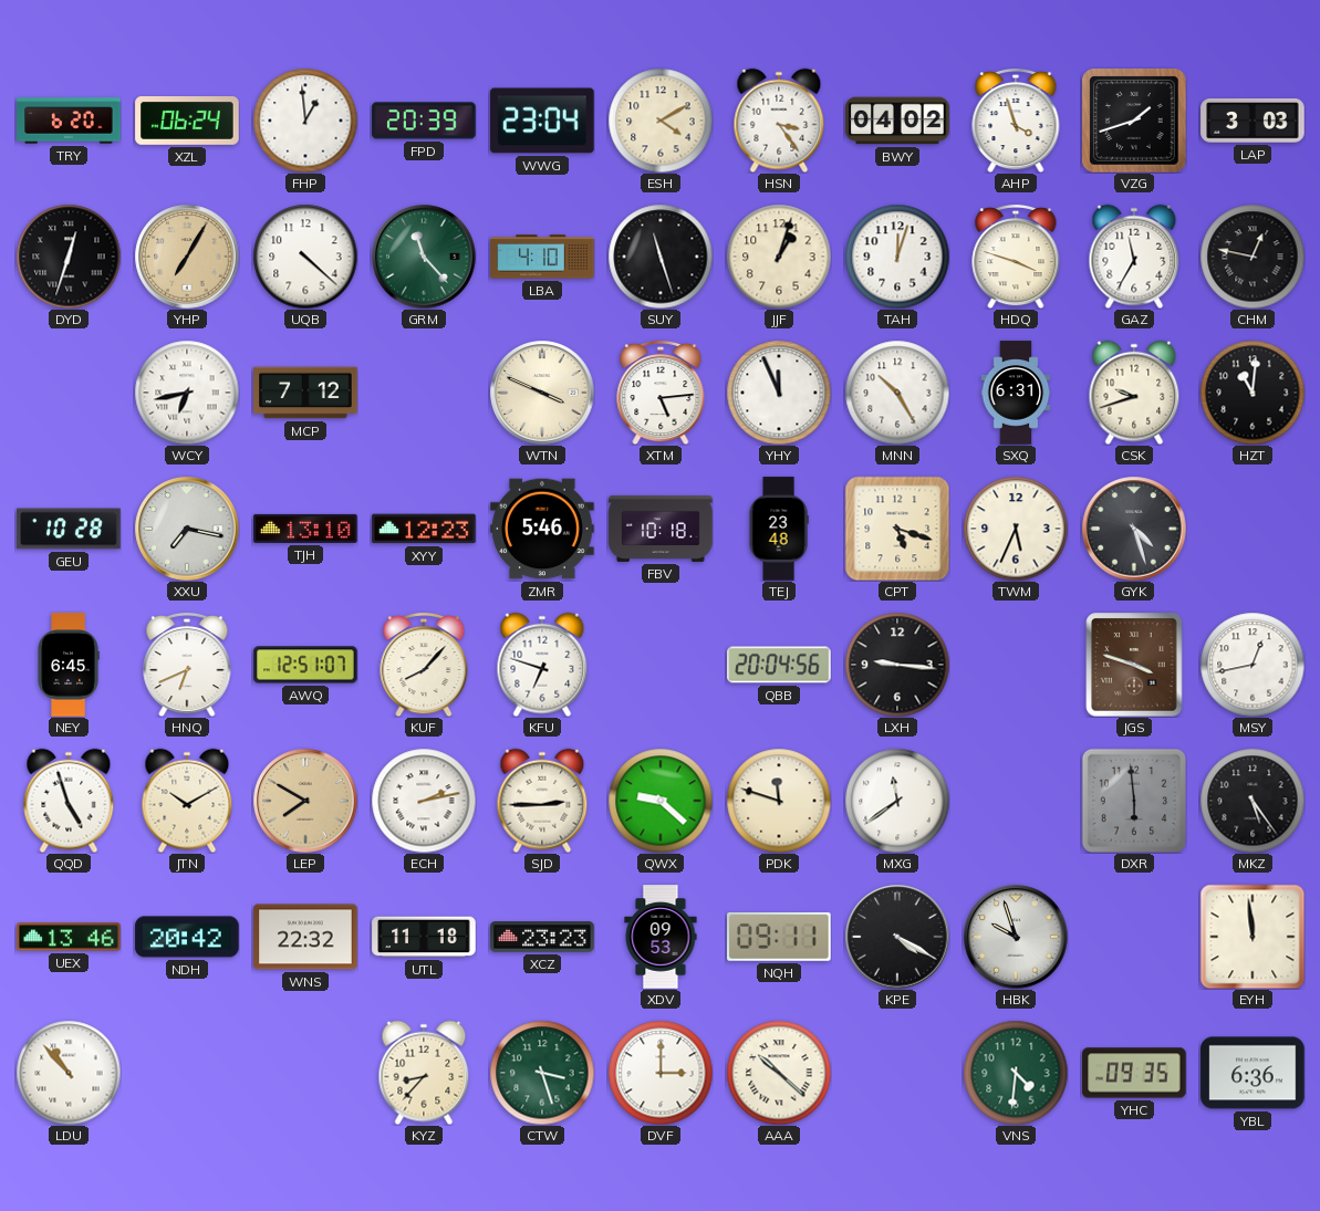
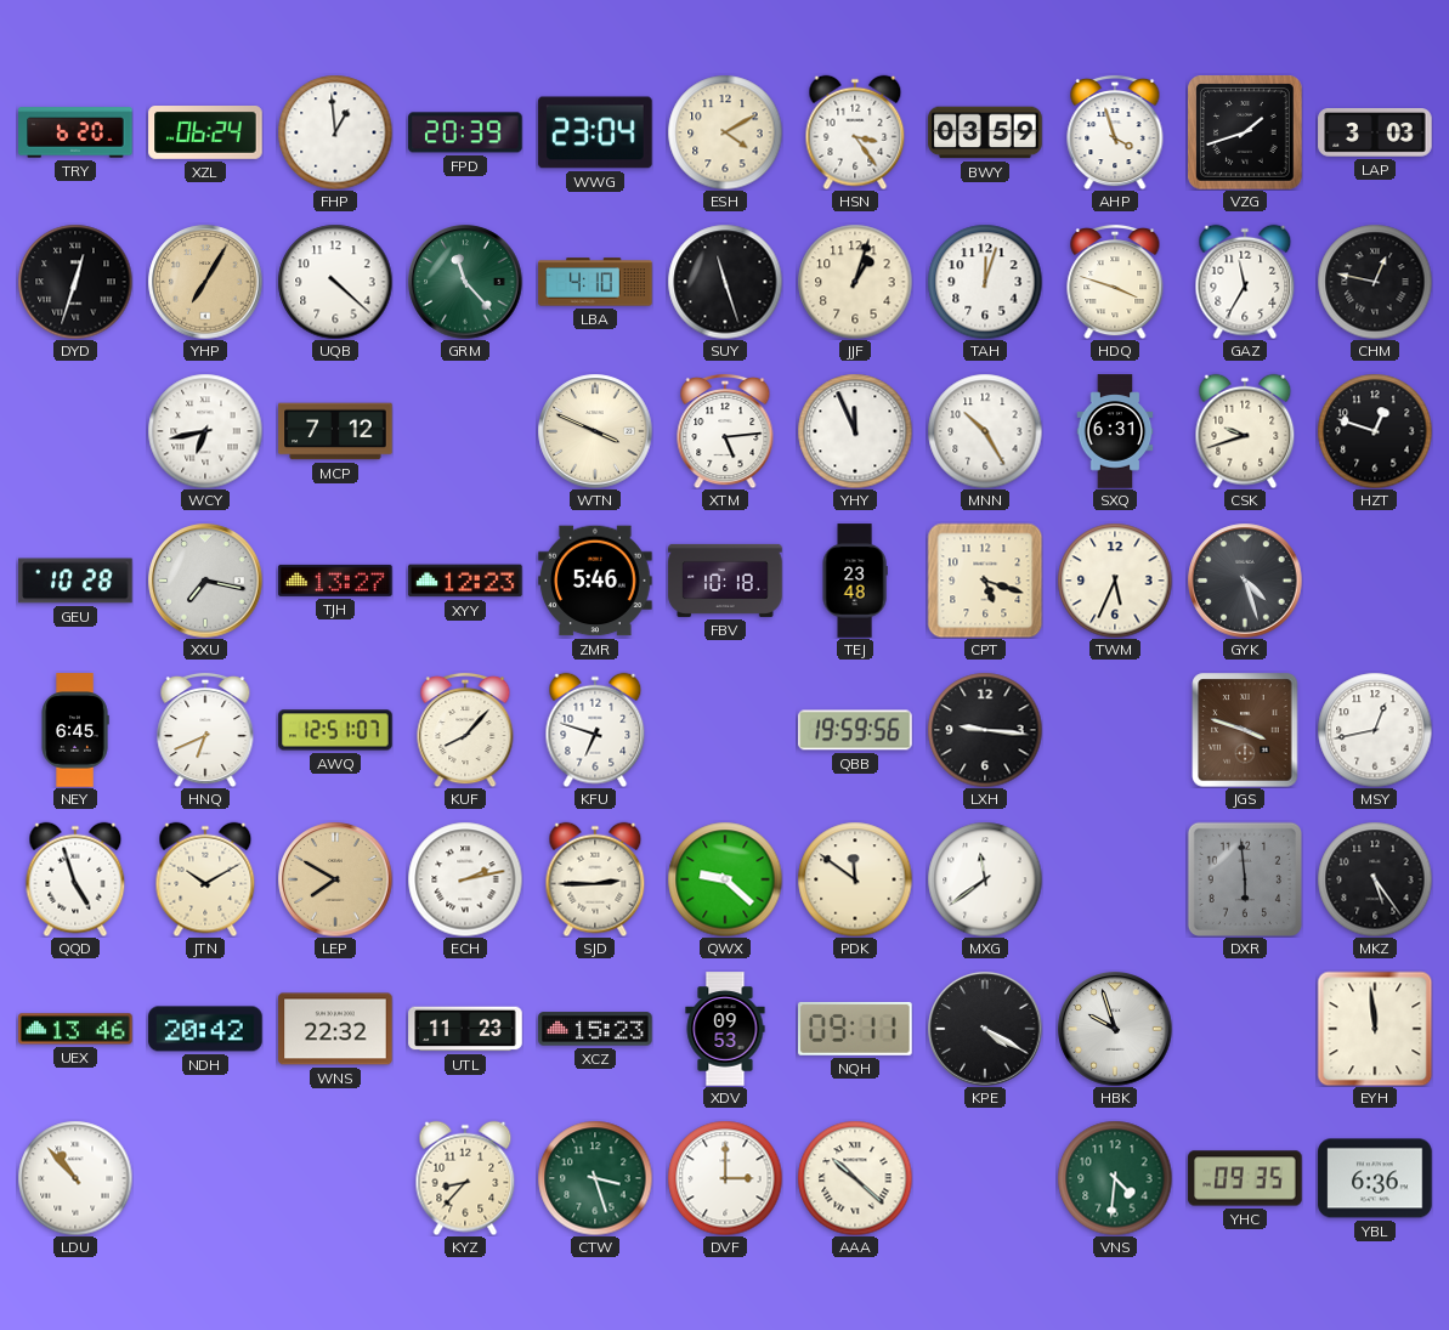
BWY: 04:02 -> 03:59
HZT: 11:01 -> 12:48
TJH: 13:10 -> 13:27
QBB: 20:04 -> 19:59
PDK: 11:48 -> 11:51
UTL: 11:18 -> 11:23
XCZ: 23:23 -> 15:23
